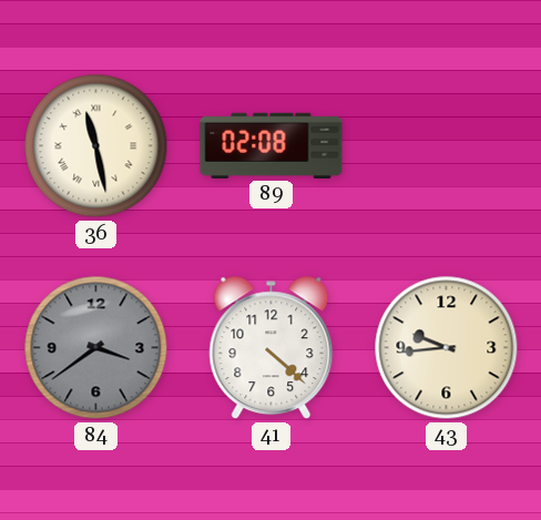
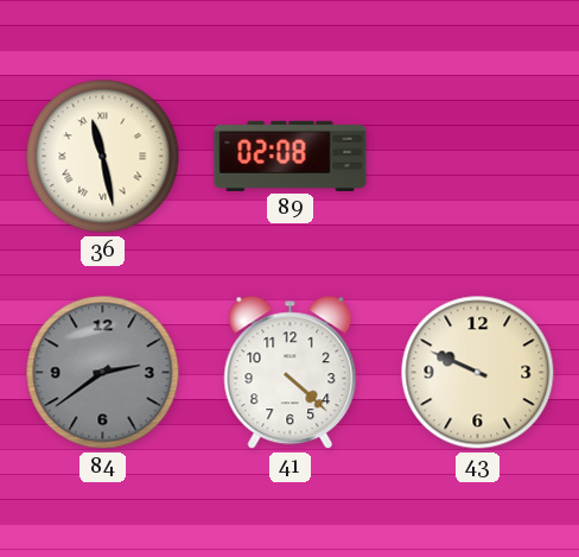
84: 3:39 -> 2:39
43: 9:44 -> 9:49
